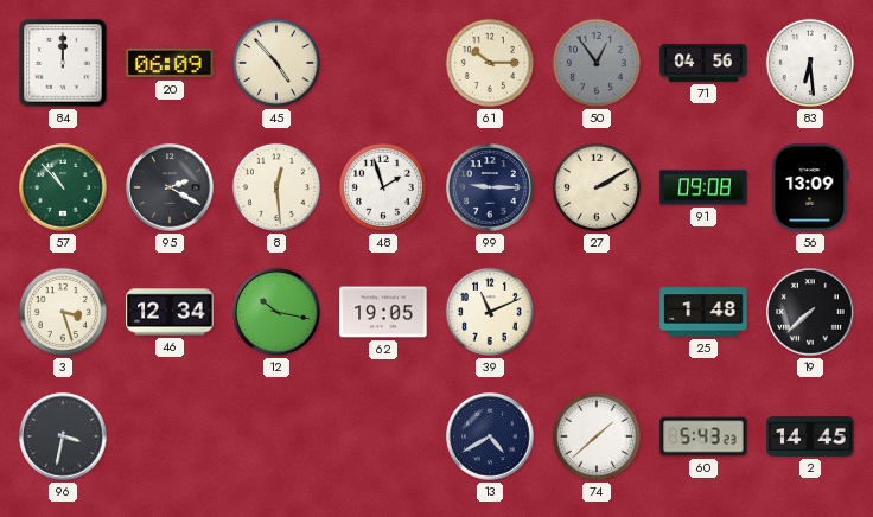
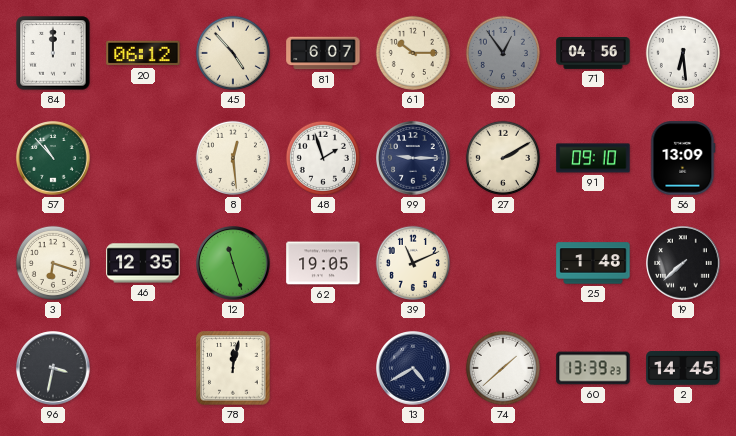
20: 06:09 -> 06:12
81: none -> 6:07
95: 2:20 -> none
91: 09:08 -> 09:10
3: 3:27 -> 6:18
46: 12:34 -> 12:35
12: 10:17 -> 11:27
78: none -> 12:02
60: 5:43 -> 13:39
